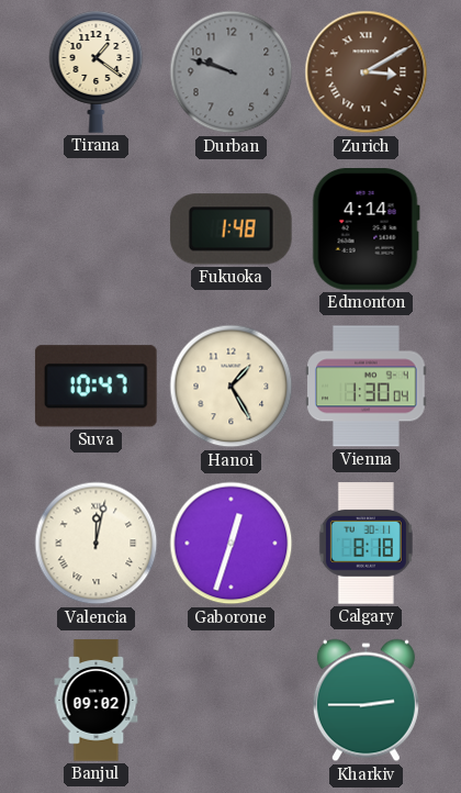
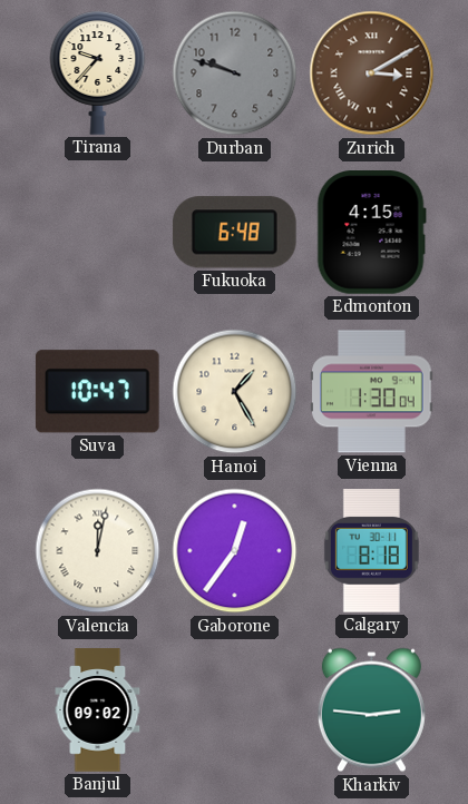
Tirana: 1:21 -> 9:37
Fukuoka: 1:48 -> 6:48
Edmonton: 4:14 -> 4:15
Gaborone: 12:33 -> 12:36
Kharkiv: 2:45 -> 2:46
